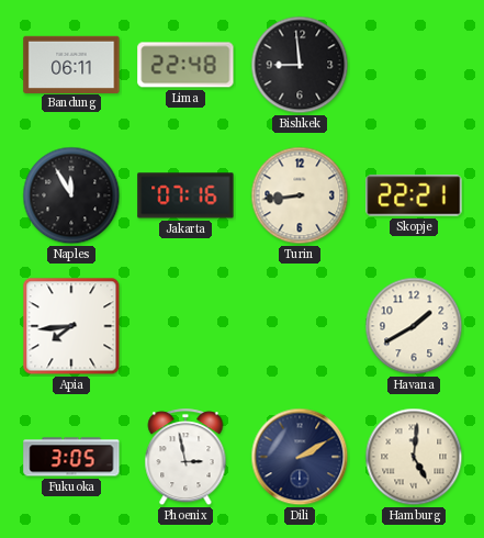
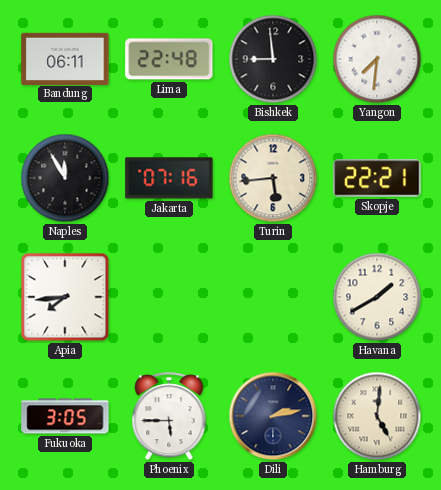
Yangon: none -> 7:31
Turin: 8:44 -> 5:44
Phoenix: 2:58 -> 5:45
Dili: 2:10 -> 2:13
